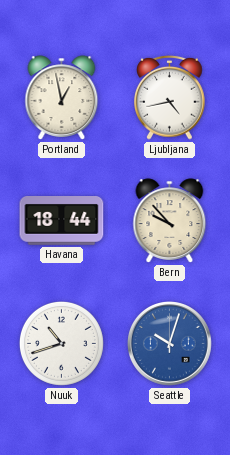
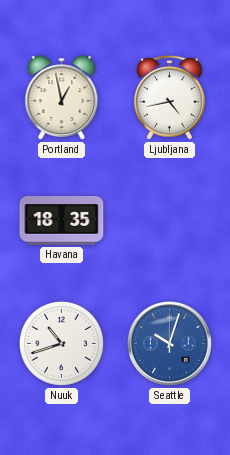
Havana: 18:44 -> 18:35
Bern: 9:53 -> none
